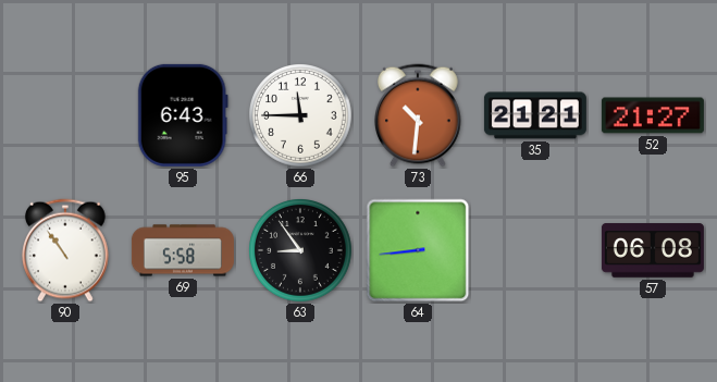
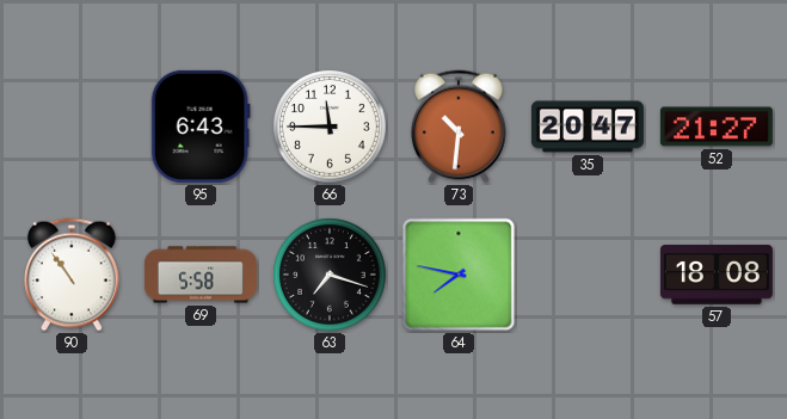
35: 21:21 -> 20:47
63: 8:54 -> 7:18
64: 8:44 -> 7:47
57: 06:08 -> 18:08
